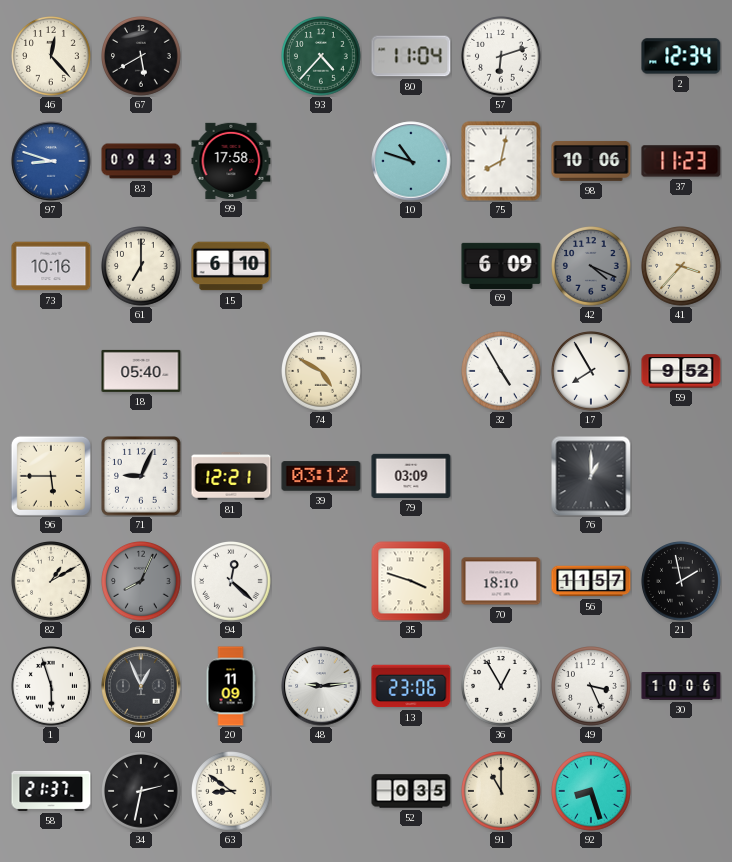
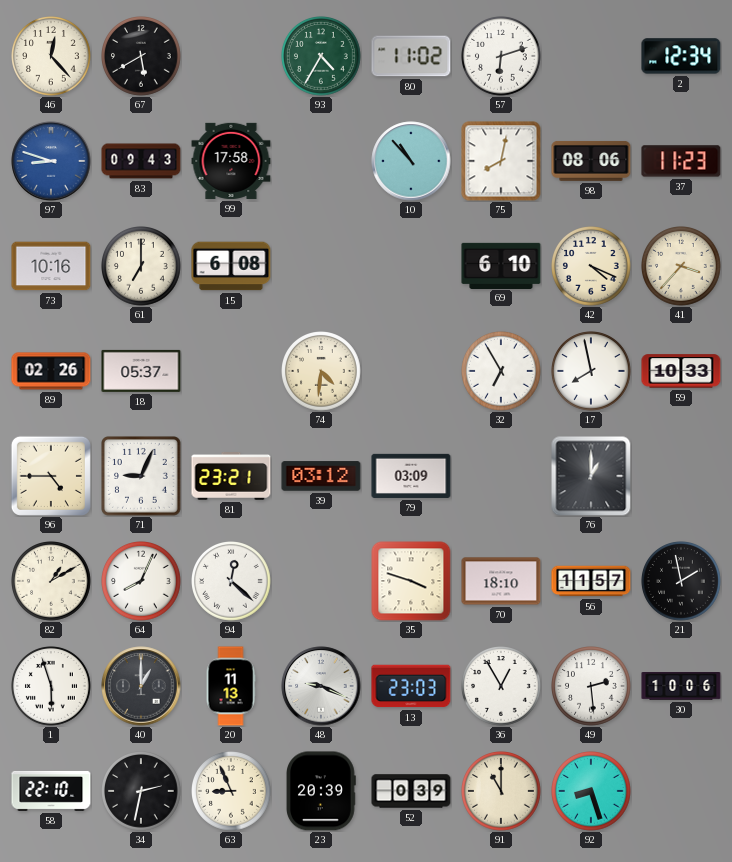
93: 4:37 -> 4:35
80: 11:04 -> 11:02
10: 10:48 -> 10:53
98: 10:06 -> 08:06
15: 6:10 -> 6:08
69: 6:09 -> 6:10
42 dial: grey -> cream
89: none -> 02:26
18: 05:40 -> 05:37
74: 4:50 -> 4:31
32: 4:55 -> 6:55
17: 7:55 -> 7:58
59: 9:52 -> 10:33
96: 5:45 -> 4:45
81: 12:21 -> 23:21
64 dial: grey -> white
40: 12:56 -> 1:00
20: 11:09 -> 11:13
48: 9:14 -> 9:19
13: 23:06 -> 23:03
49: 3:26 -> 2:29
58: 21:37 -> 22:10
63: 8:51 -> 8:56
23: none -> 20:39
52: 0:35 -> 0:39
